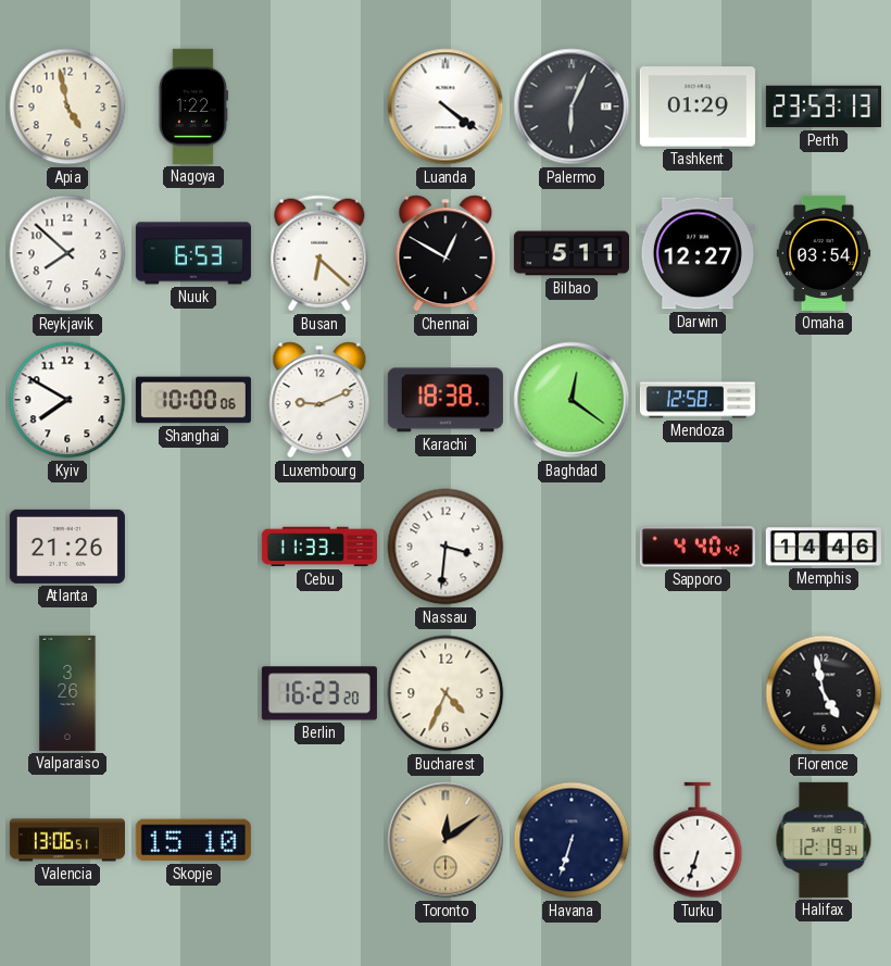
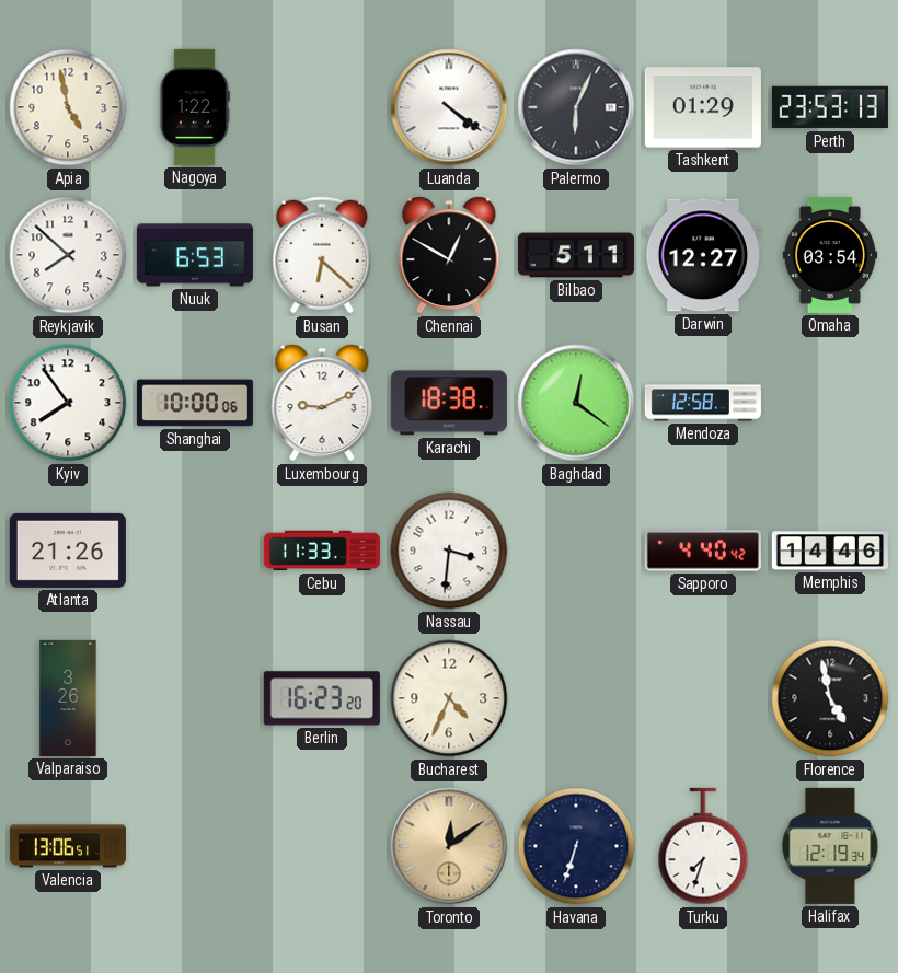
Kyiv: 7:50 -> 7:54
Skopje: 15:10 -> none
Turku: 6:33 -> 7:33
